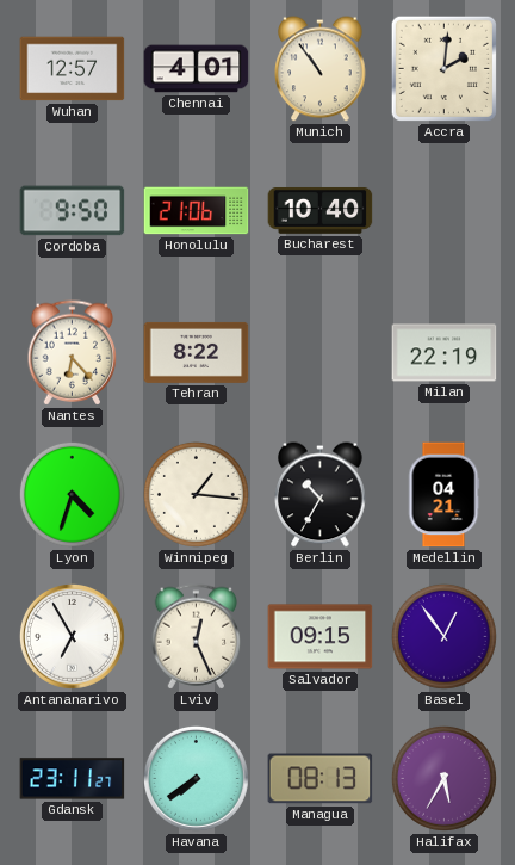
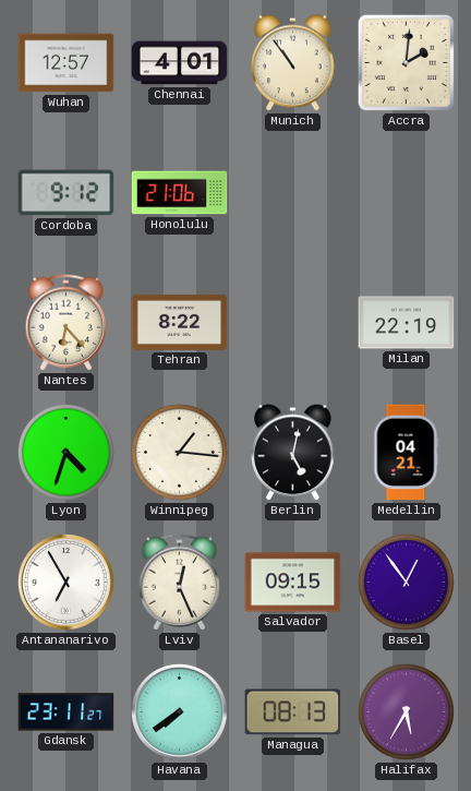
Cordoba: 9:50 -> 9:12
Bucharest: 10:40 -> none
Berlin: 10:35 -> 5:02
